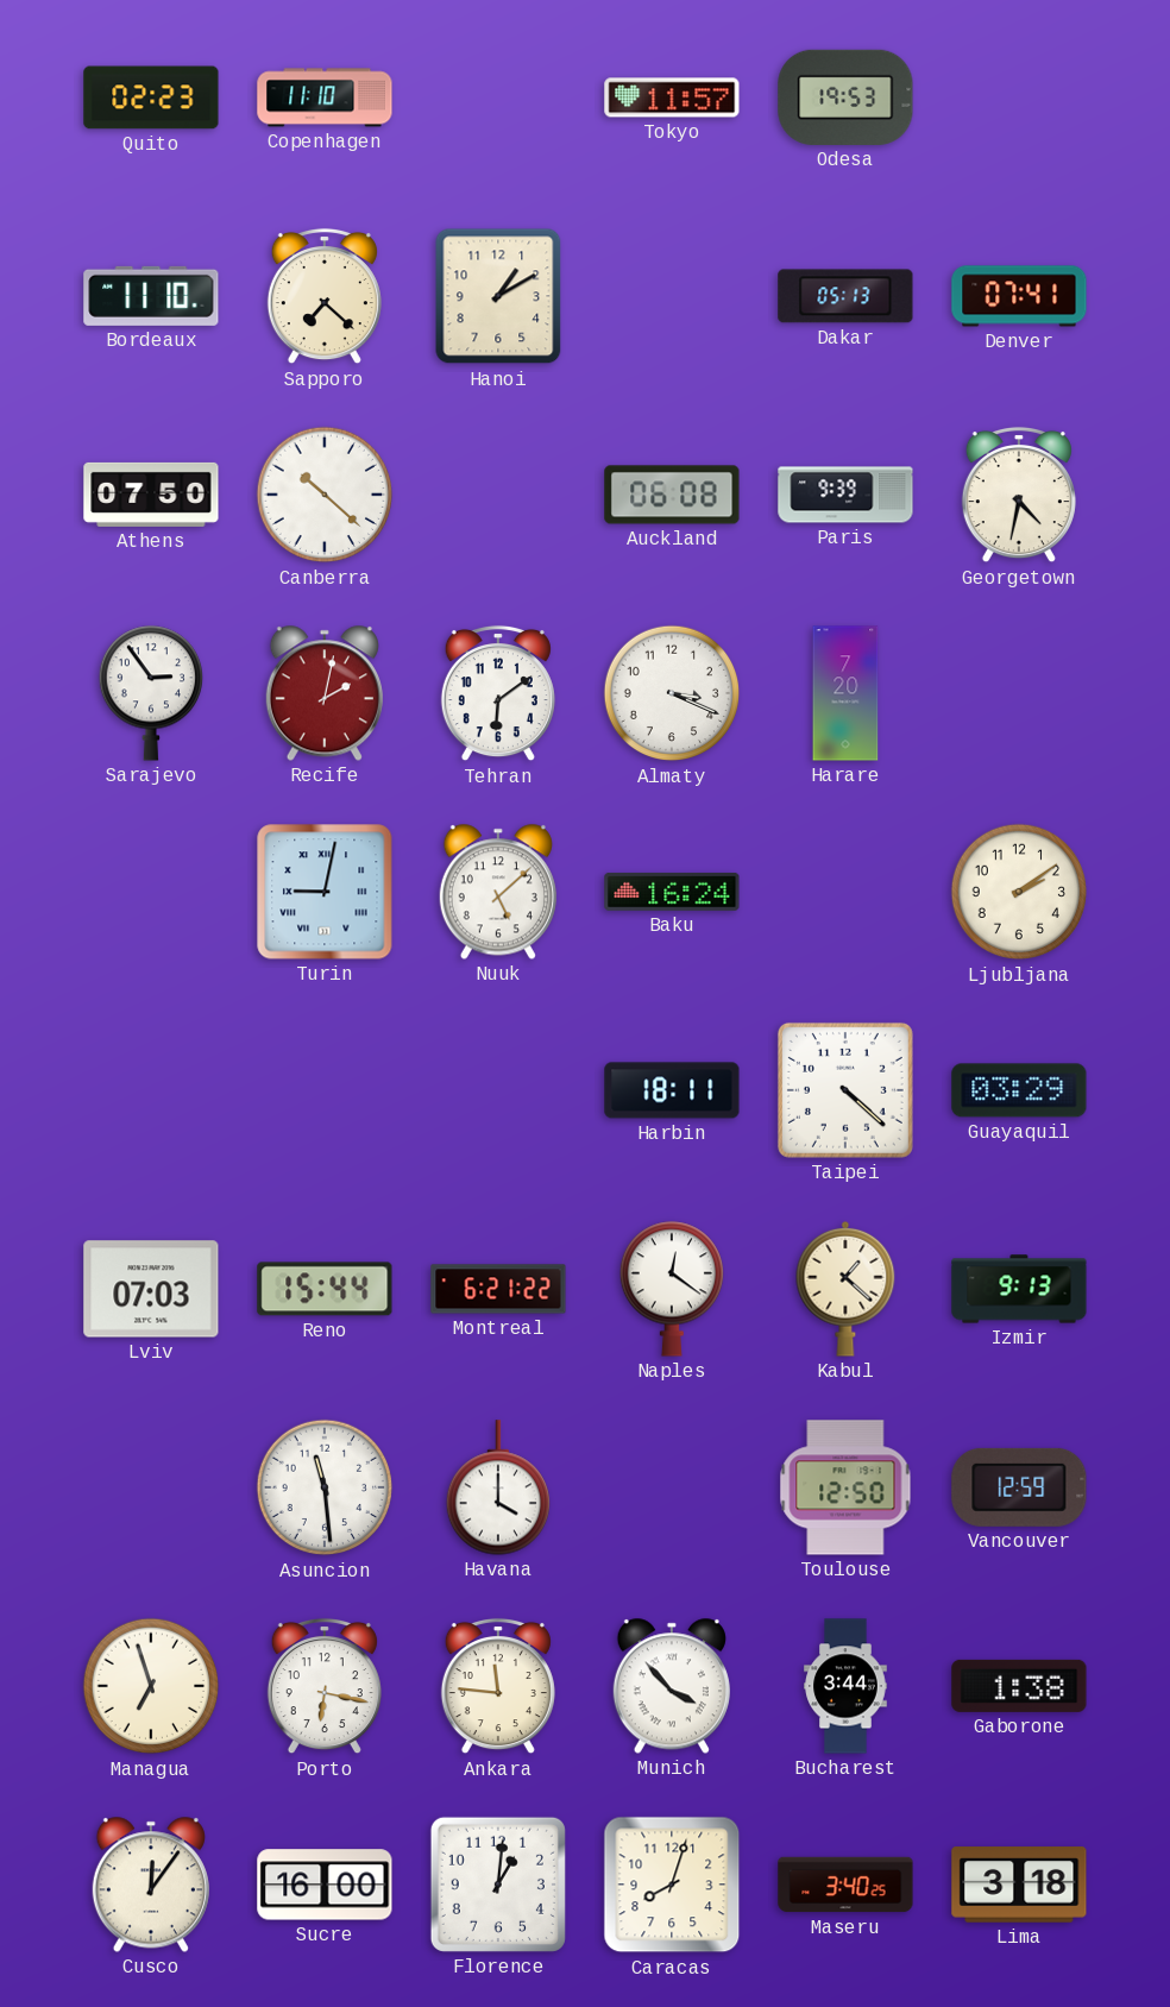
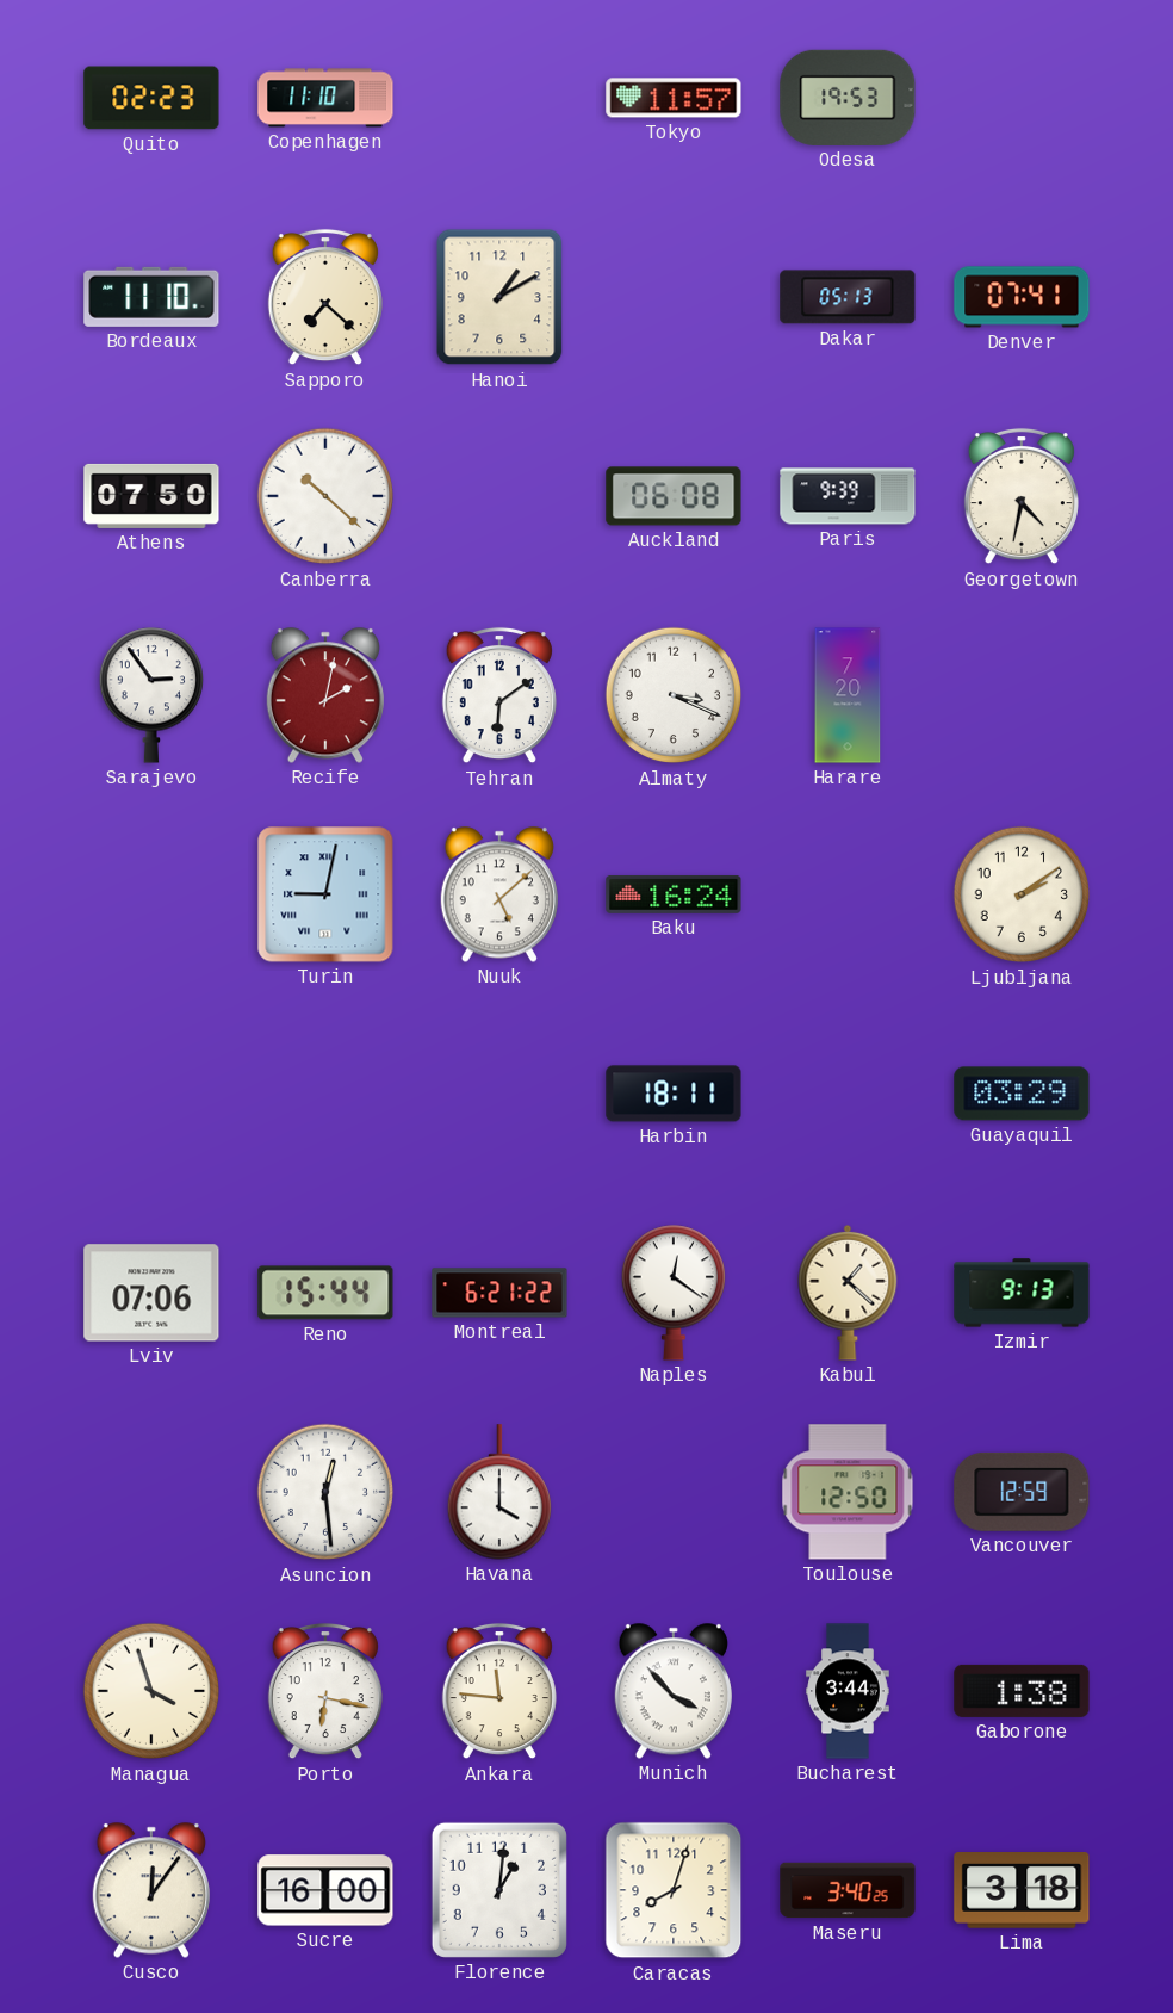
Taipei: 4:22 -> none
Lviv: 07:03 -> 07:06
Asuncion: 11:29 -> 12:29
Managua: 6:57 -> 3:57
